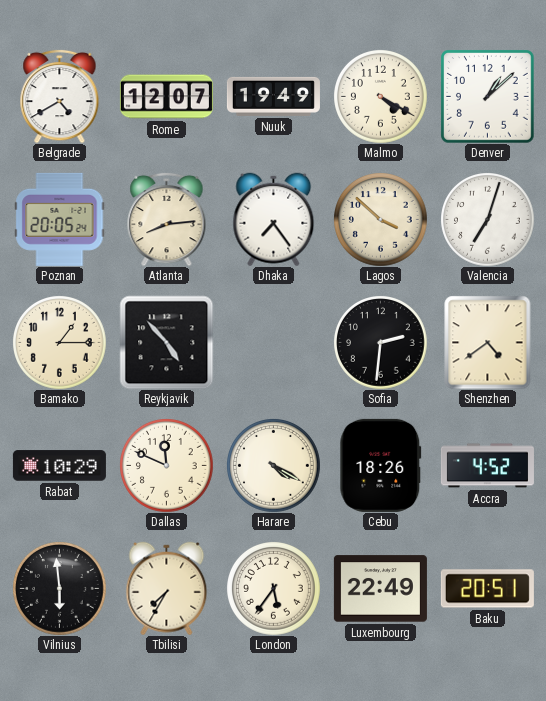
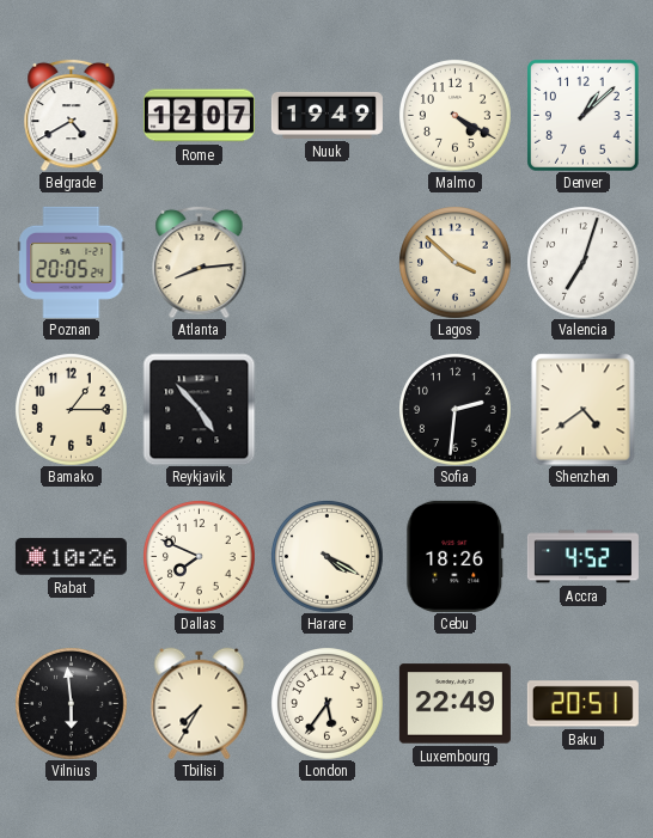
Dhaka: 7:24 -> none
Rabat: 10:29 -> 10:26
Dallas: 11:49 -> 7:49
